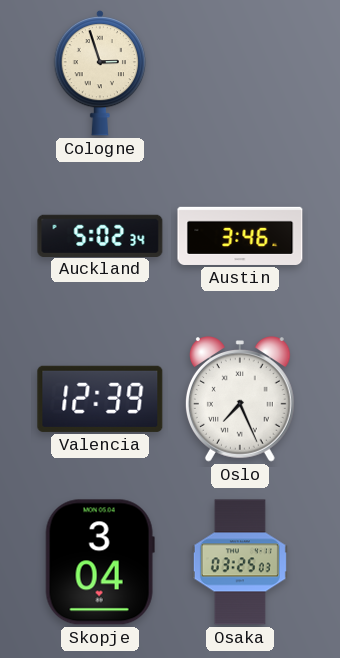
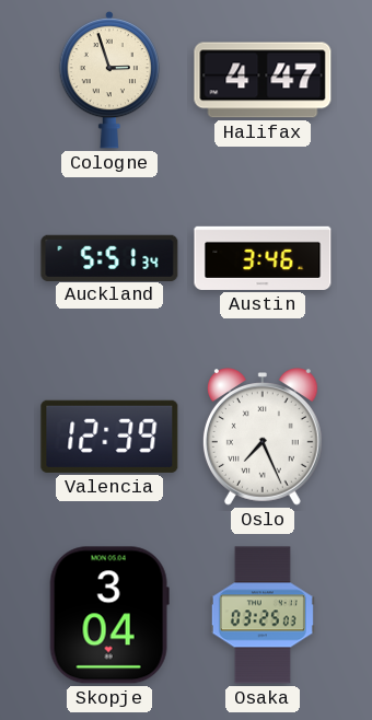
Halifax: none -> 4:47
Auckland: 5:02 -> 5:51
